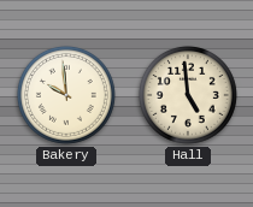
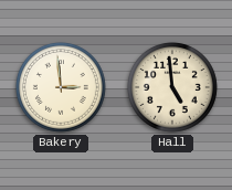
Bakery: 9:59 -> 2:59
